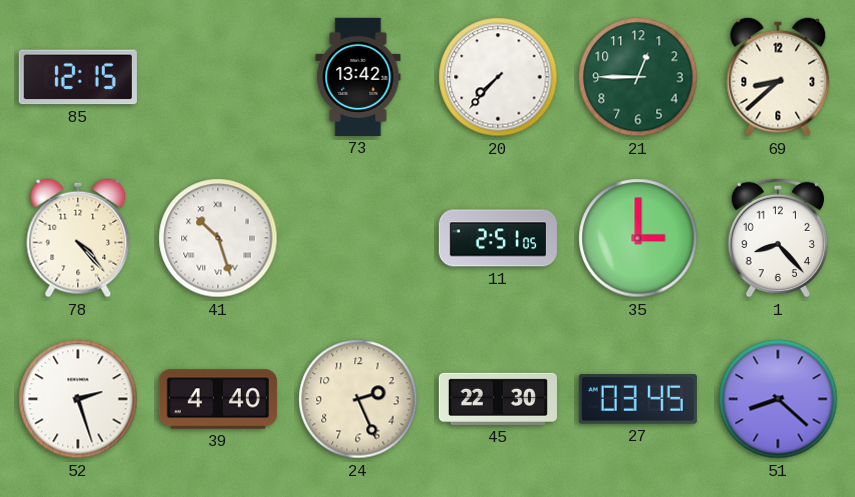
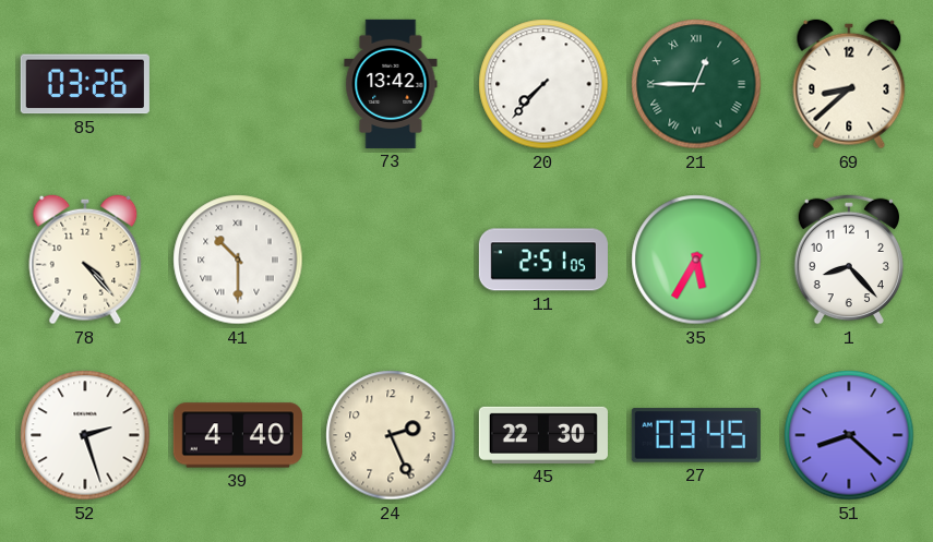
85: 12:15 -> 03:26
21 numerals: Arabic -> Roman
41: 10:27 -> 10:30
35: 3:00 -> 5:35
